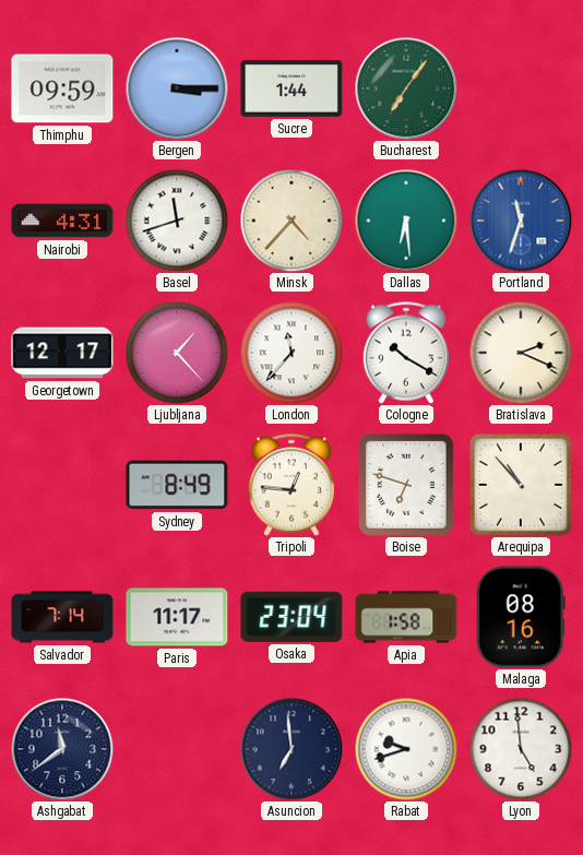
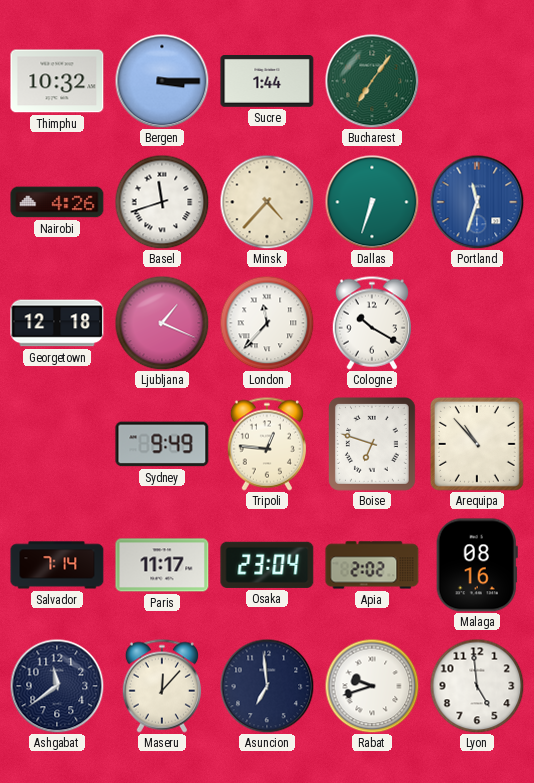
Thimphu: 09:59 -> 10:32
Nairobi: 4:31 -> 4:26
Dallas: 6:29 -> 6:33
Georgetown: 12:17 -> 12:18
Ljubljana: 1:23 -> 1:19
Bratislava: 2:19 -> none
Sydney: 8:49 -> 9:49
Apia: 1:58 -> 2:02
Maseru: none -> 12:07
